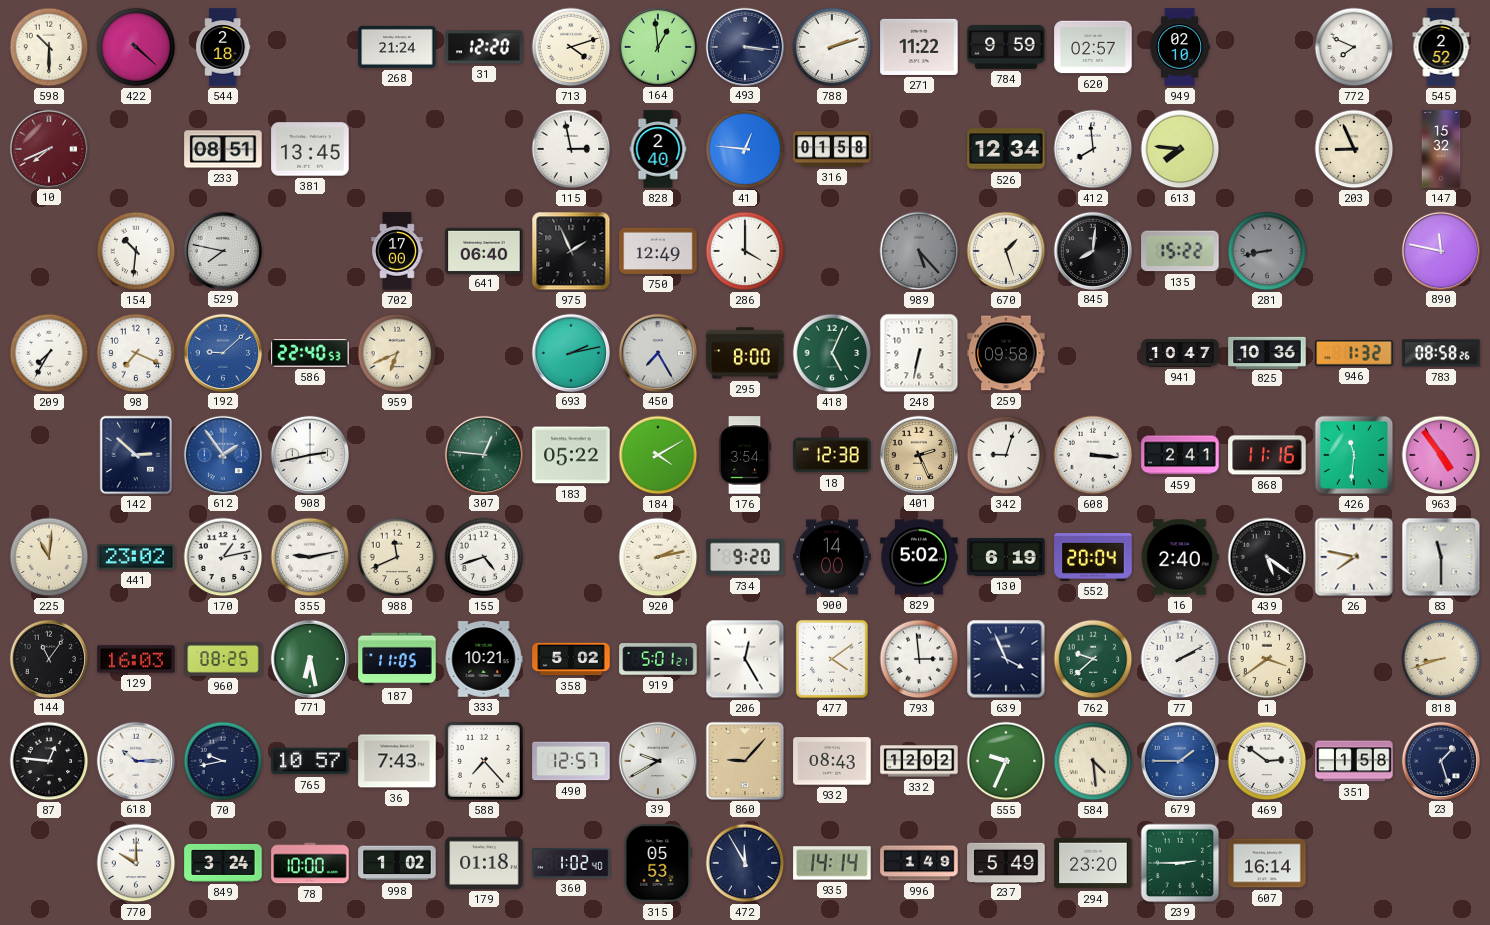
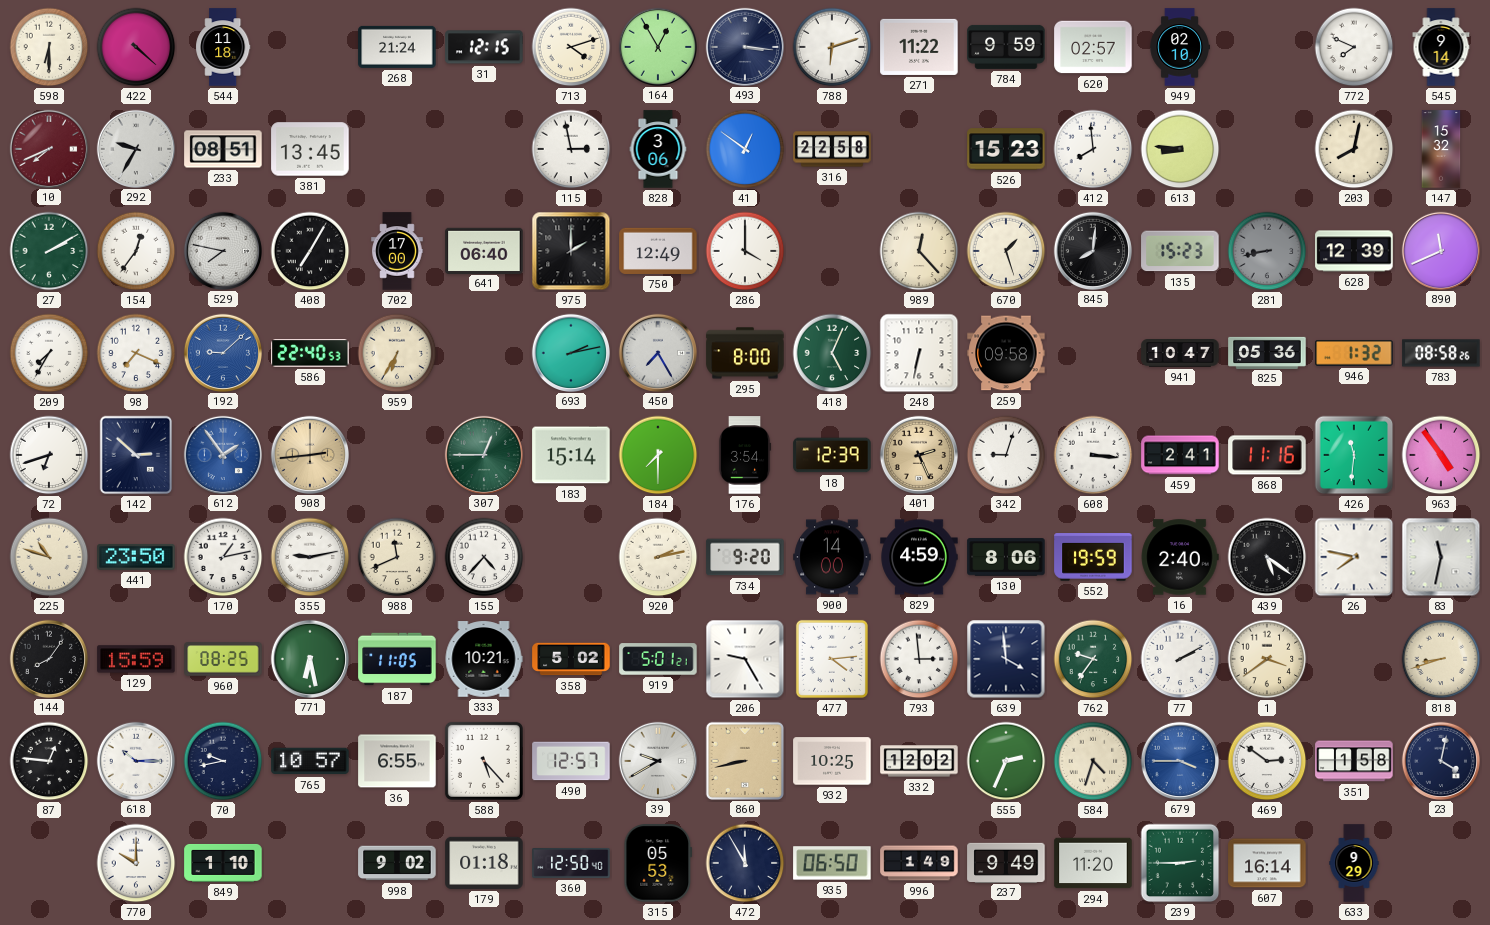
598: 10:30 -> 6:30
544: 2:18 -> 11:18
31: 12:20 -> 12:15
164: 12:59 -> 12:55
788: 2:12 -> 6:12
545: 2:52 -> 9:14
292: none -> 9:35
828: 2:40 -> 3:06
41: 12:46 -> 12:51
316: 01:58 -> 22:58
526: 12:34 -> 15:23
613: 7:46 -> 8:46
203: 8:56 -> 8:02
27: none -> 2:10
154: 10:31 -> 12:36
408: none -> 7:05
975: 1:56 -> 2:00
989: 5:23 -> 12:23
989 dial: grey -> cream
135: 15:22 -> 15:23
628: none -> 12:39
890: 11:47 -> 11:41
959: 6:41 -> 6:35
825: 10:36 -> 05:36
72: none -> 6:42
908: 2:43 -> 2:44
908 dial: white -> champagne
307: 12:46 -> 12:45
183: 05:22 -> 15:14
184: 4:10 -> 7:30
18: 12:38 -> 12:39
225: 11:01 -> 10:48
441: 23:02 -> 23:50
155: 4:42 -> 4:37
829: 5:02 -> 4:59
130: 6:19 -> 8:06
552: 20:04 -> 19:59
83: 11:30 -> 11:32
144: 11:06 -> 8:06
129: 16:03 -> 15:59
206: 12:25 -> 9:25
477: 4:09 -> 4:14
639: 3:56 -> 3:59
762: 9:38 -> 9:36
36: 7:43 -> 6:55
588: 7:23 -> 5:23
860: 9:07 -> 8:43
932: 08:43 -> 10:25
555: 9:34 -> 2:34
584: 4:29 -> 4:33
679: 1:45 -> 3:45
23: 1:27 -> 4:02
849: 3:24 -> 1:10
78: 10:00 -> none
998: 1:02 -> 9:02
360: 1:02 -> 12:50
935: 14:14 -> 06:50
237: 5:49 -> 9:49
294: 23:20 -> 11:20
633: none -> 9:29
